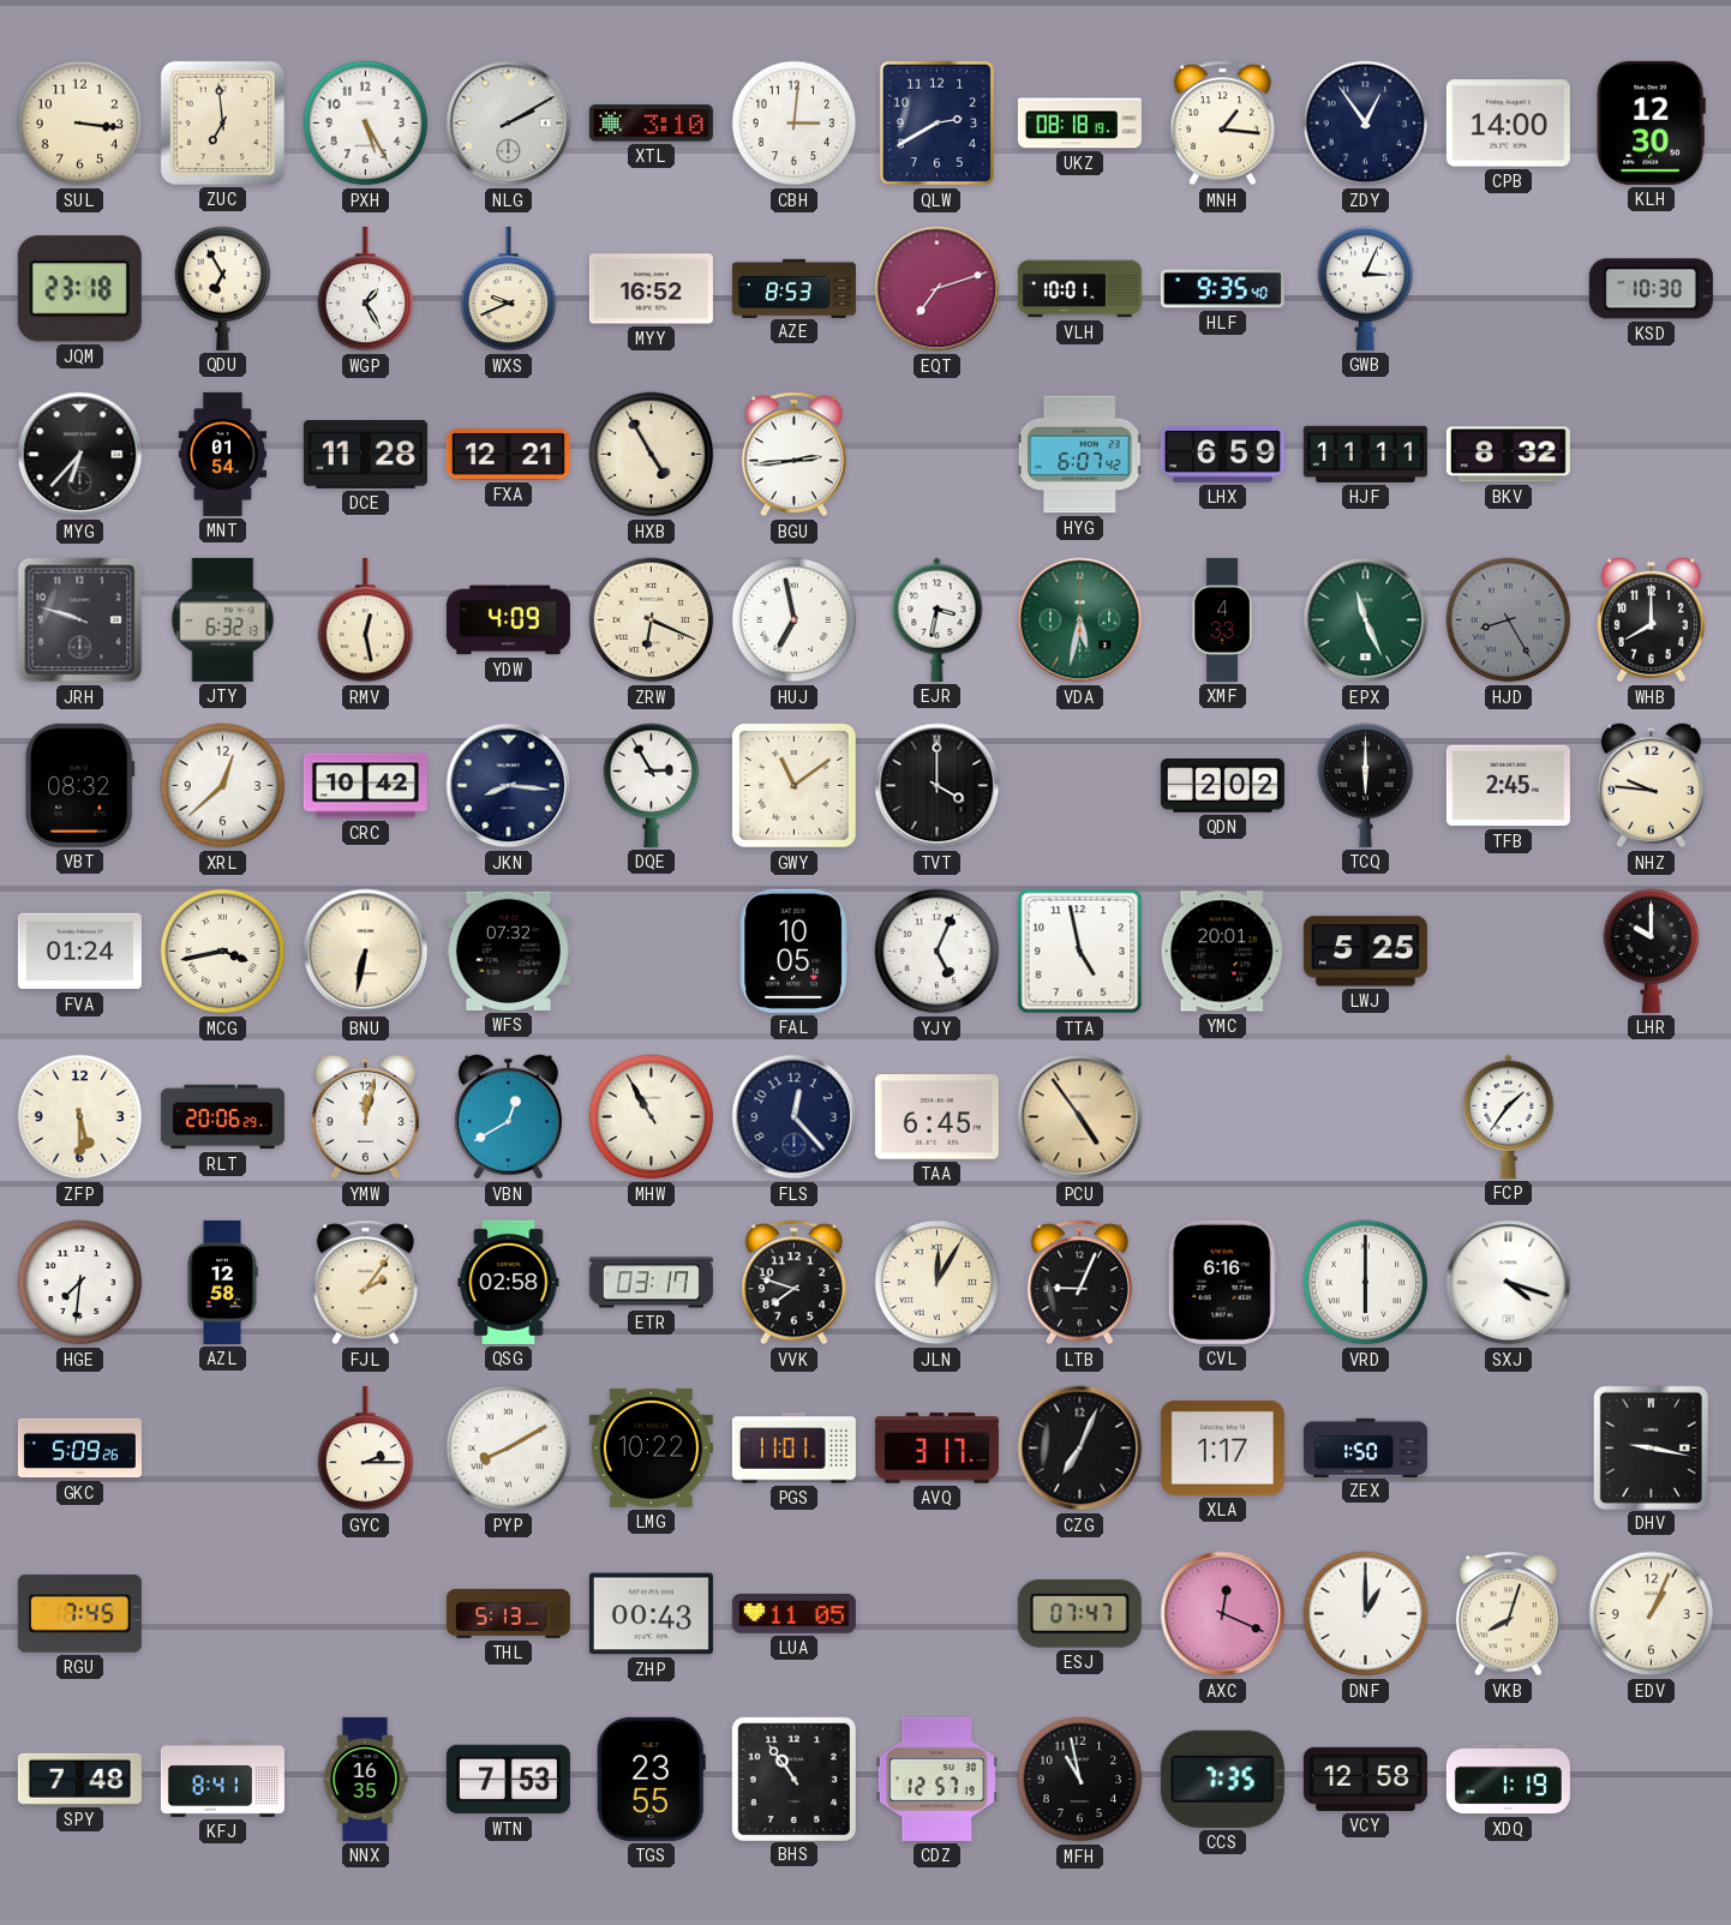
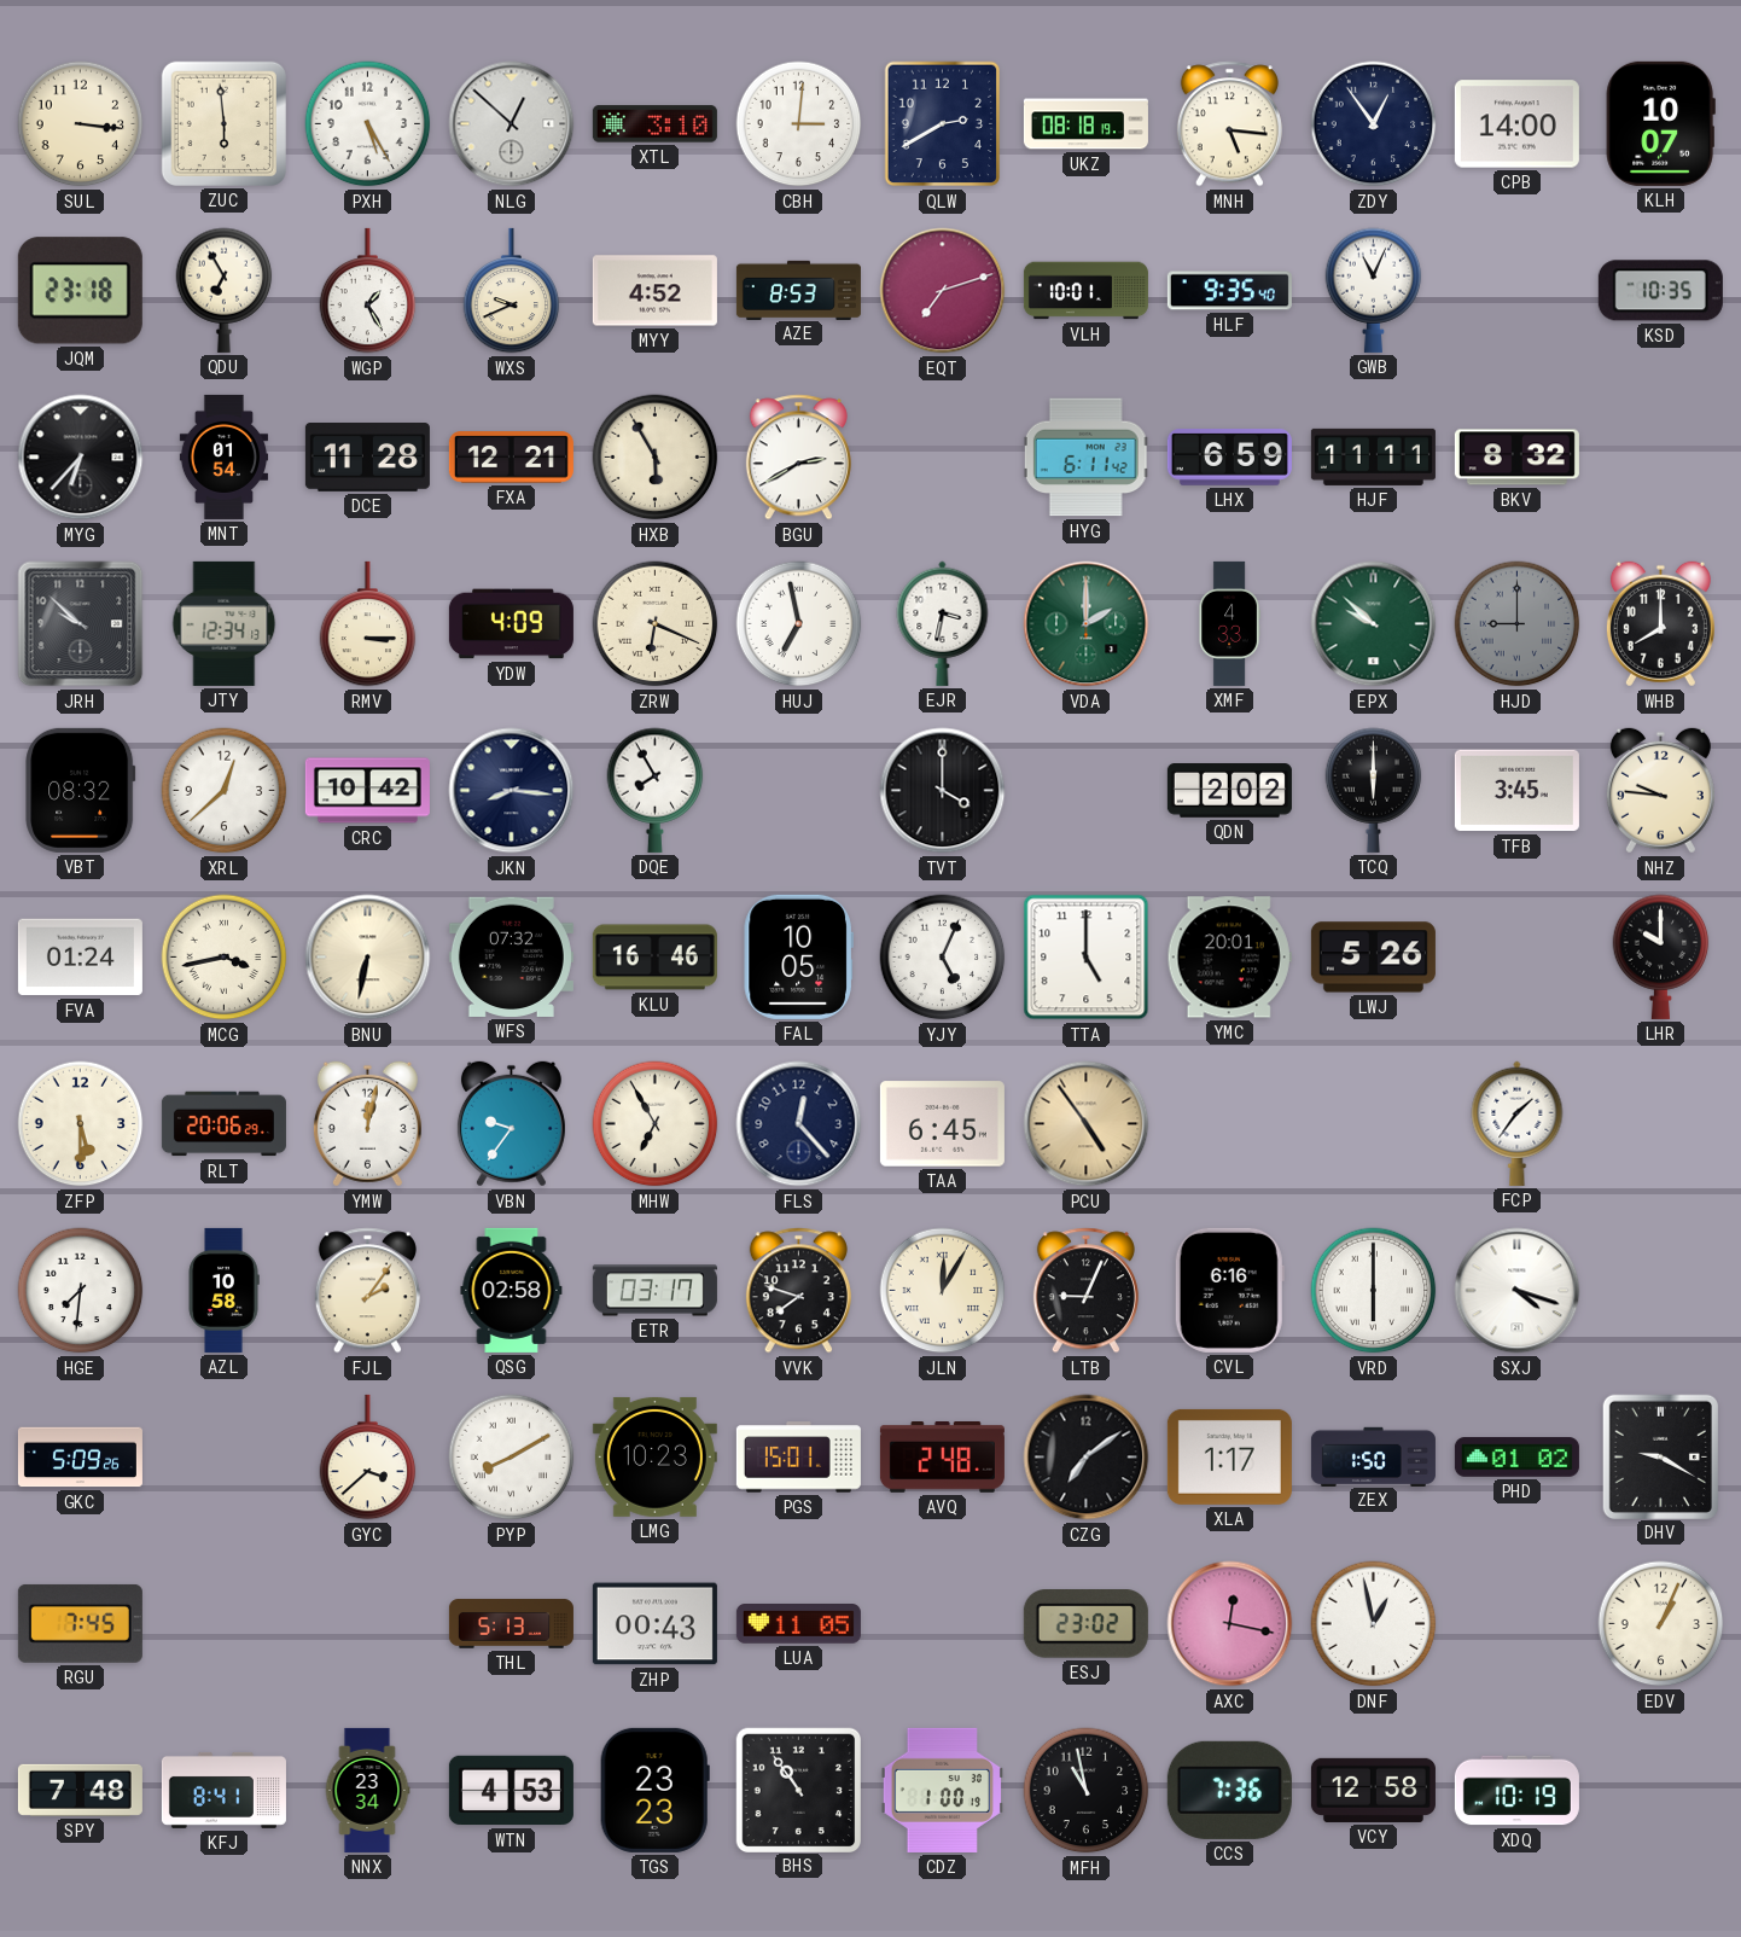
ZUC: 6:59 -> 5:59
NLG: 2:10 -> 12:52
MNH: 1:16 -> 5:16
KLH: 12:30 -> 10:07
MYY: 16:52 -> 4:52
GWB: 3:04 -> 11:04
KSD: 10:30 -> 10:35
HXB: 4:55 -> 5:55
BGU: 2:44 -> 2:40
HYG: 6:07 -> 6:11
JRH: 9:48 -> 9:52
JTY: 6:32 -> 12:34
RMV: 12:28 -> 3:15
VDA: 5:32 -> 2:00
EPX: 11:26 -> 9:52
HJD: 8:25 -> 9:00
DQE: 2:55 -> 7:55
GWY: 11:09 -> none
TFB: 2:45 -> 3:45
KLU: none -> 16:46
TTA: 4:58 -> 5:00
LWJ: 5:25 -> 5:26
VBN: 12:40 -> 9:36
MHW: 10:55 -> 6:55
AZL: 12:58 -> 10:58
GYC: 2:15 -> 3:38
LMG: 10:22 -> 10:23
PGS: 11:01 -> 15:01
AVQ: 3:17 -> 2:48
CZG: 7:04 -> 7:09
PHD: none -> 01:02
DHV: 9:17 -> 9:20
ESJ: 07:47 -> 23:02
AXC: 12:19 -> 12:17
DNF: 1:00 -> 12:58
VKB: 8:03 -> none
NNX: 16:35 -> 23:34
WTN: 7:53 -> 4:53
TGS: 23:55 -> 23:23
CDZ: 12:57 -> 1:00
CCS: 7:35 -> 7:36
XDQ: 1:19 -> 10:19
